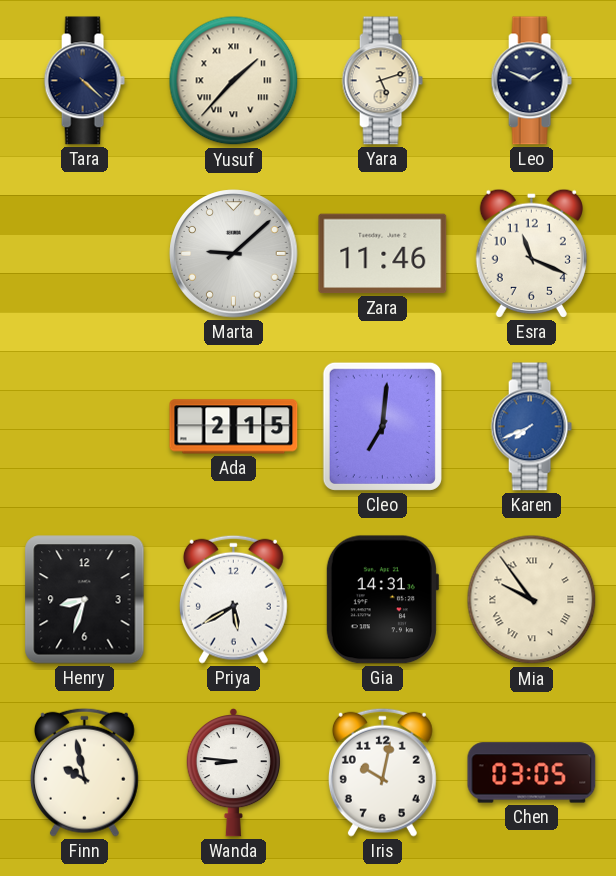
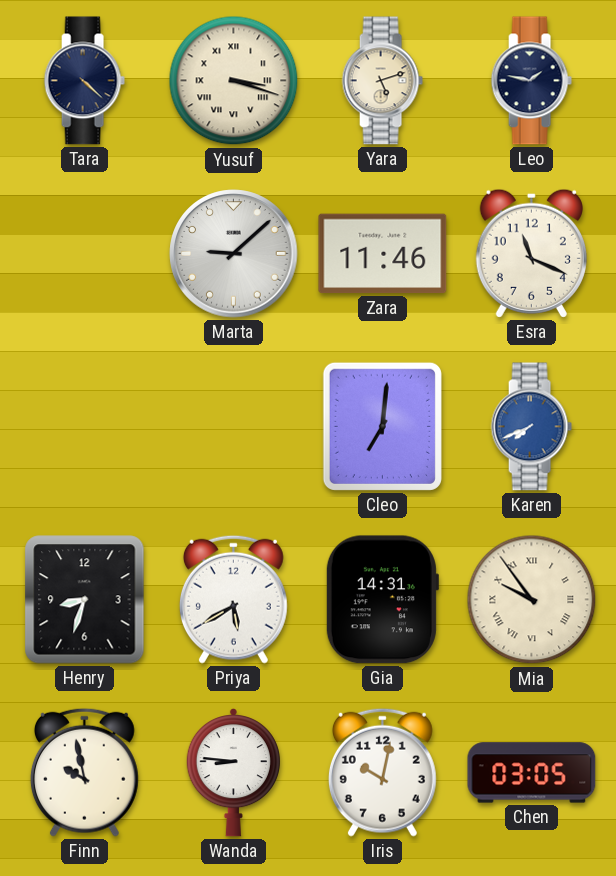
Yusuf: 1:37 -> 3:18
Leo: 1:49 -> 1:47
Ada: 2:15 -> none
